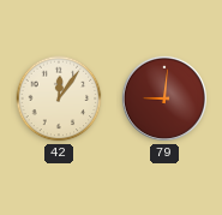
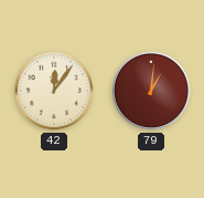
79: 9:01 -> 1:01
